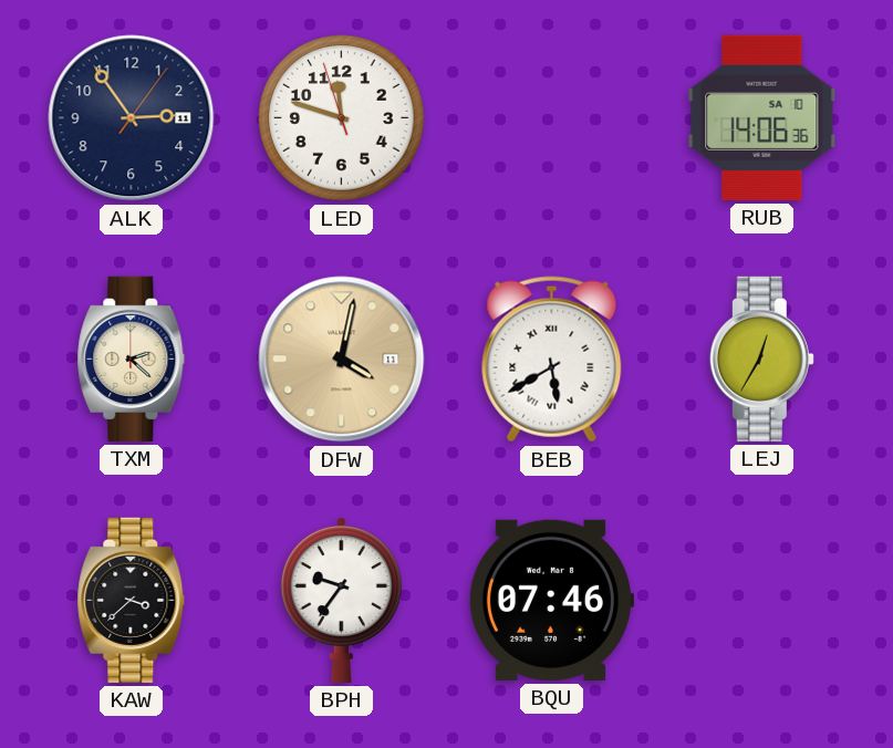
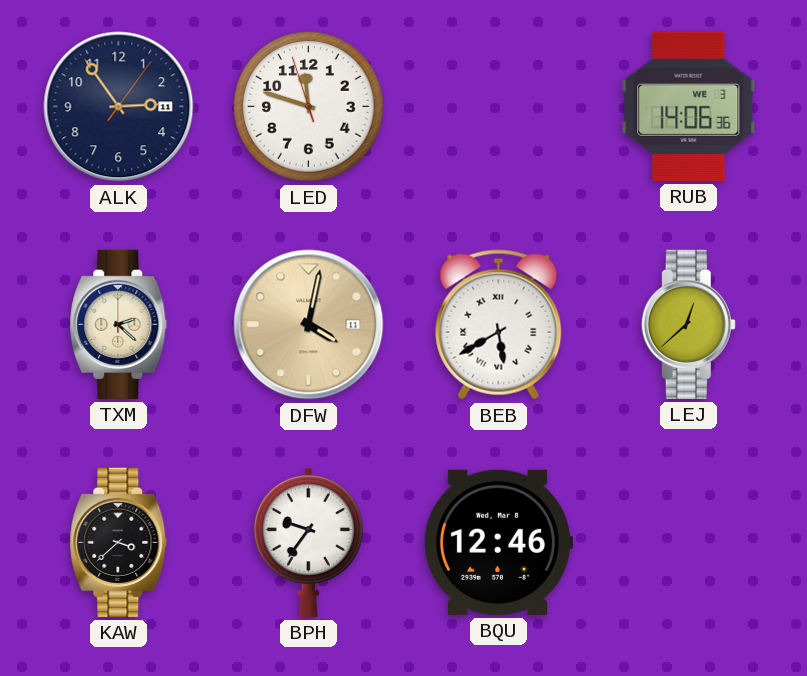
RUB date: SA 10 -> WE 3
LEJ: 12:35 -> 12:38
BQU: 07:46 -> 12:46
